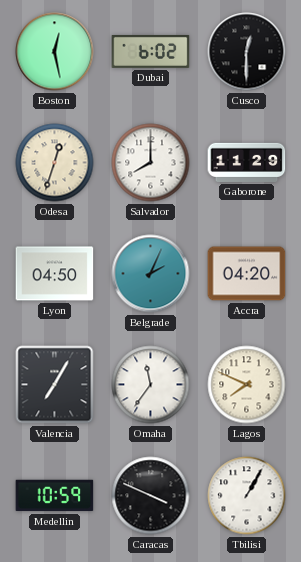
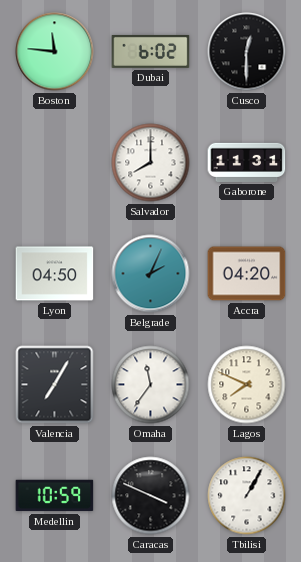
Boston: 12:28 -> 11:46
Odesa: 12:33 -> none
Gaborone: 11:29 -> 11:31
